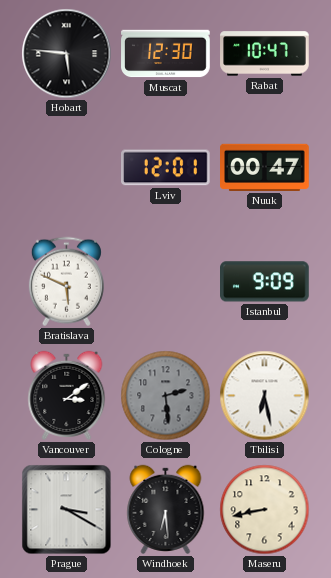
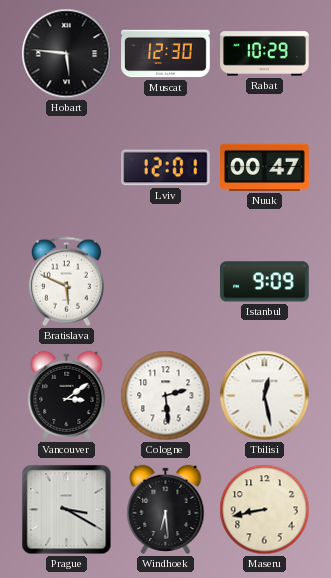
Rabat: 10:47 -> 10:29
Cologne dial: grey -> white
Tbilisi: 6:28 -> 12:28
